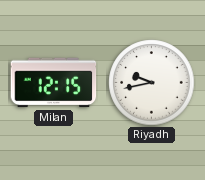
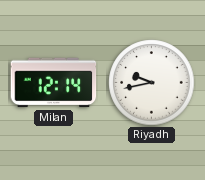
Milan: 12:15 -> 12:14
